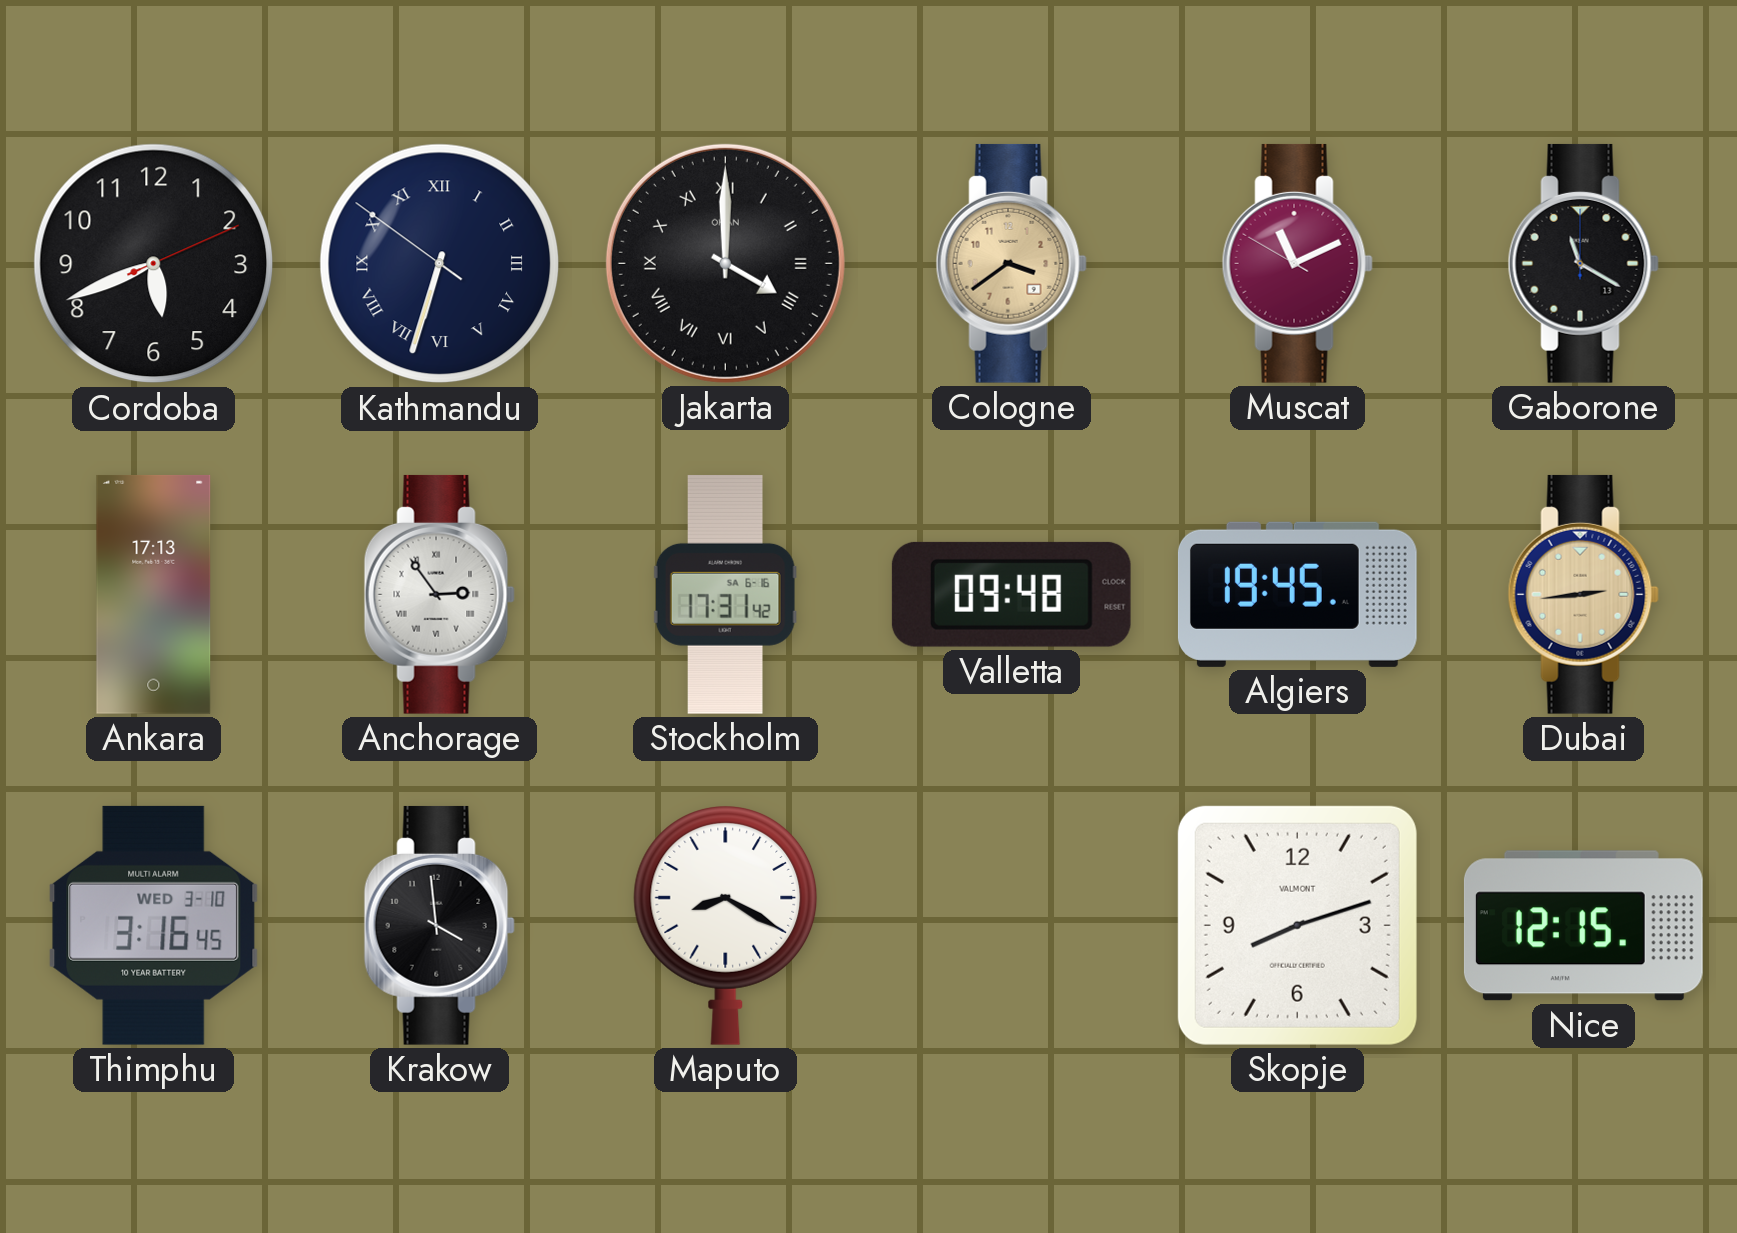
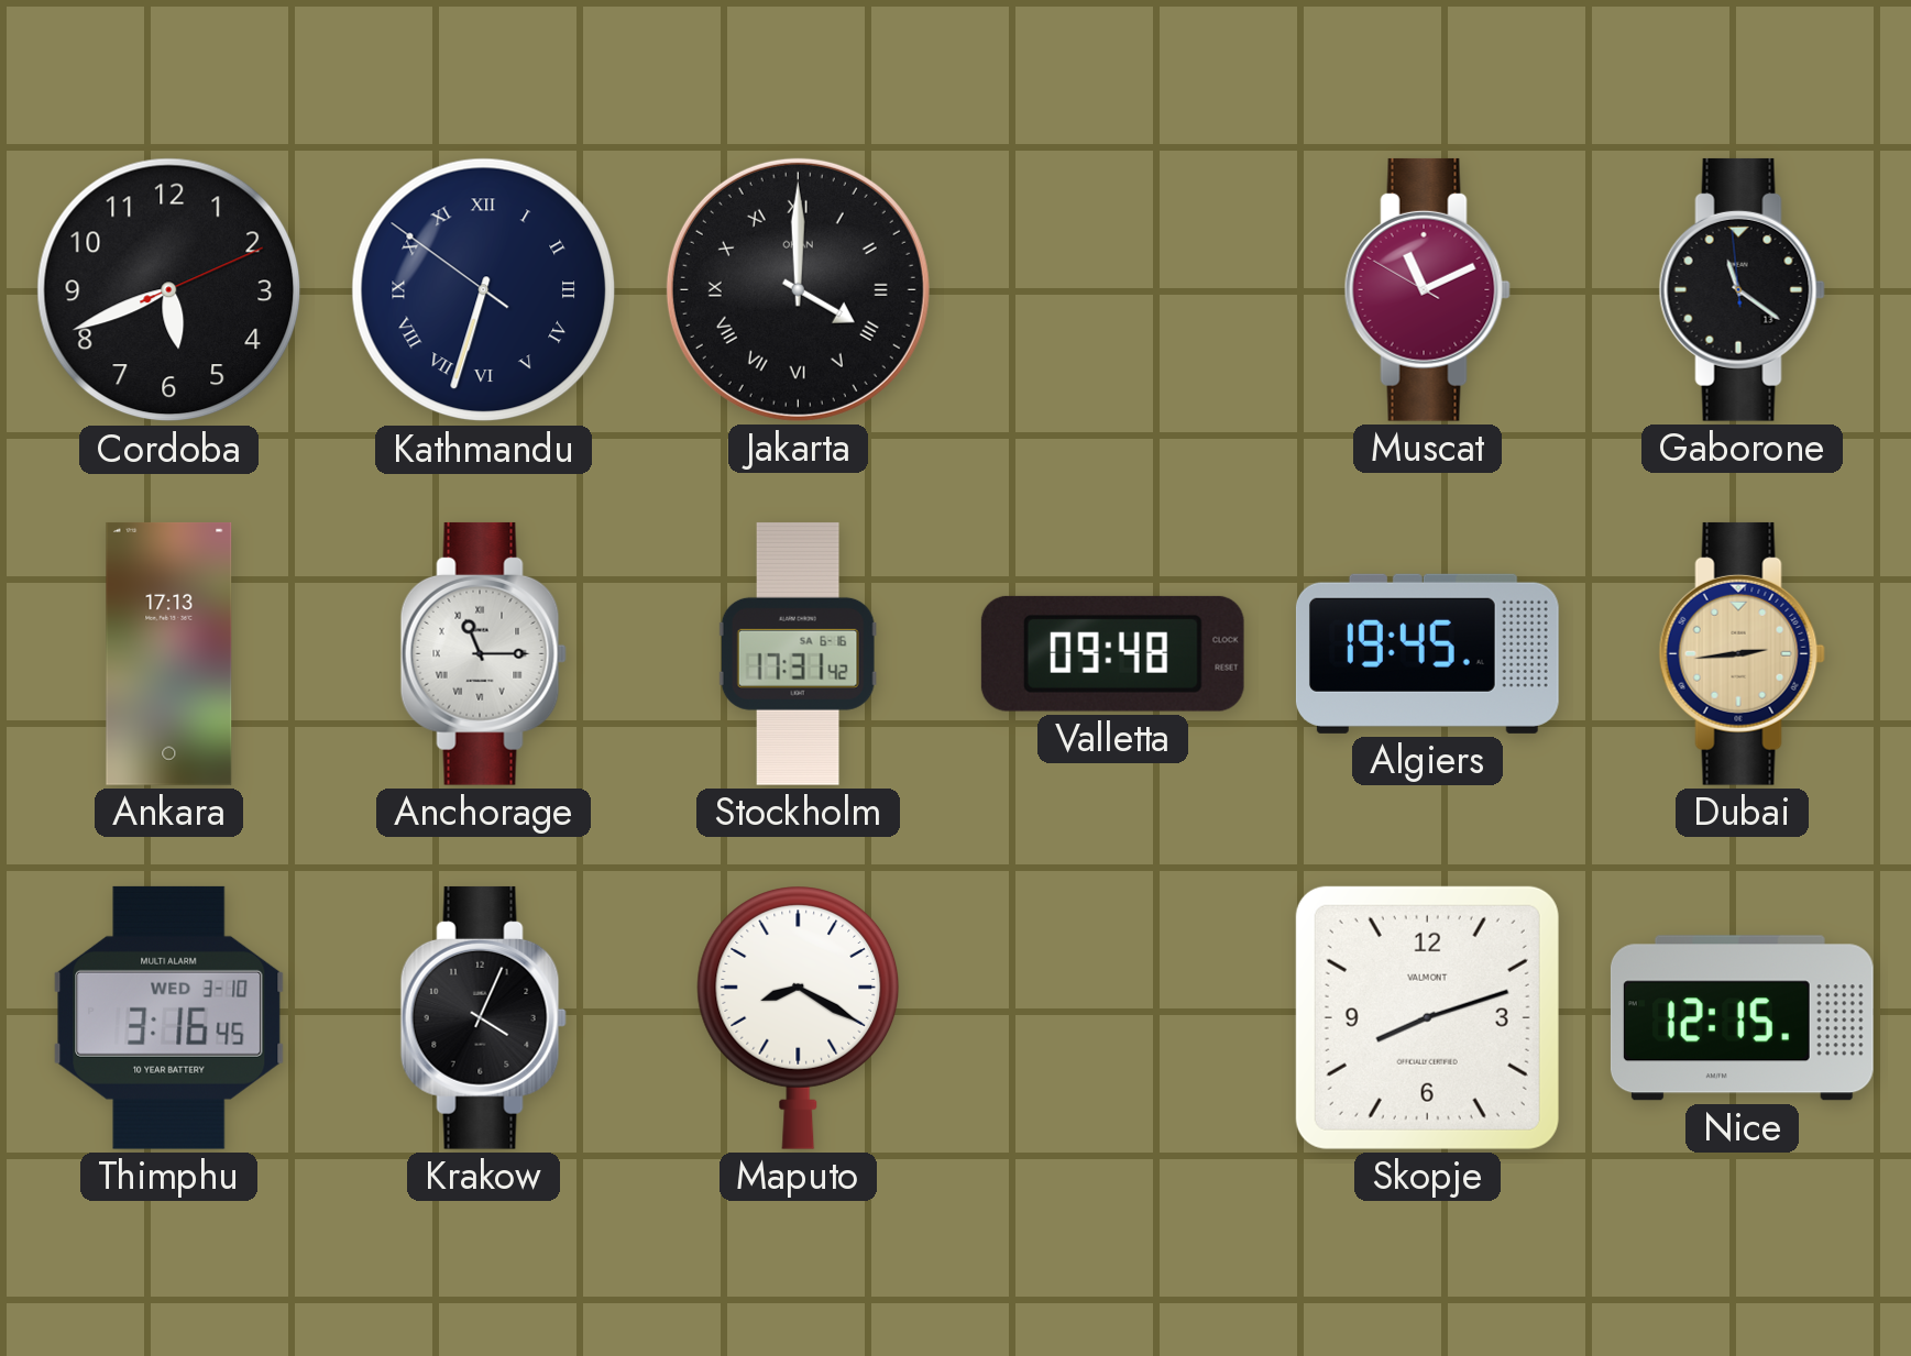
Cologne: 3:39 -> none
Gaborone: 11:20:00 -> 11:20:59
Anchorage: 2:54 -> 11:15
Krakow: 3:59 -> 4:04
